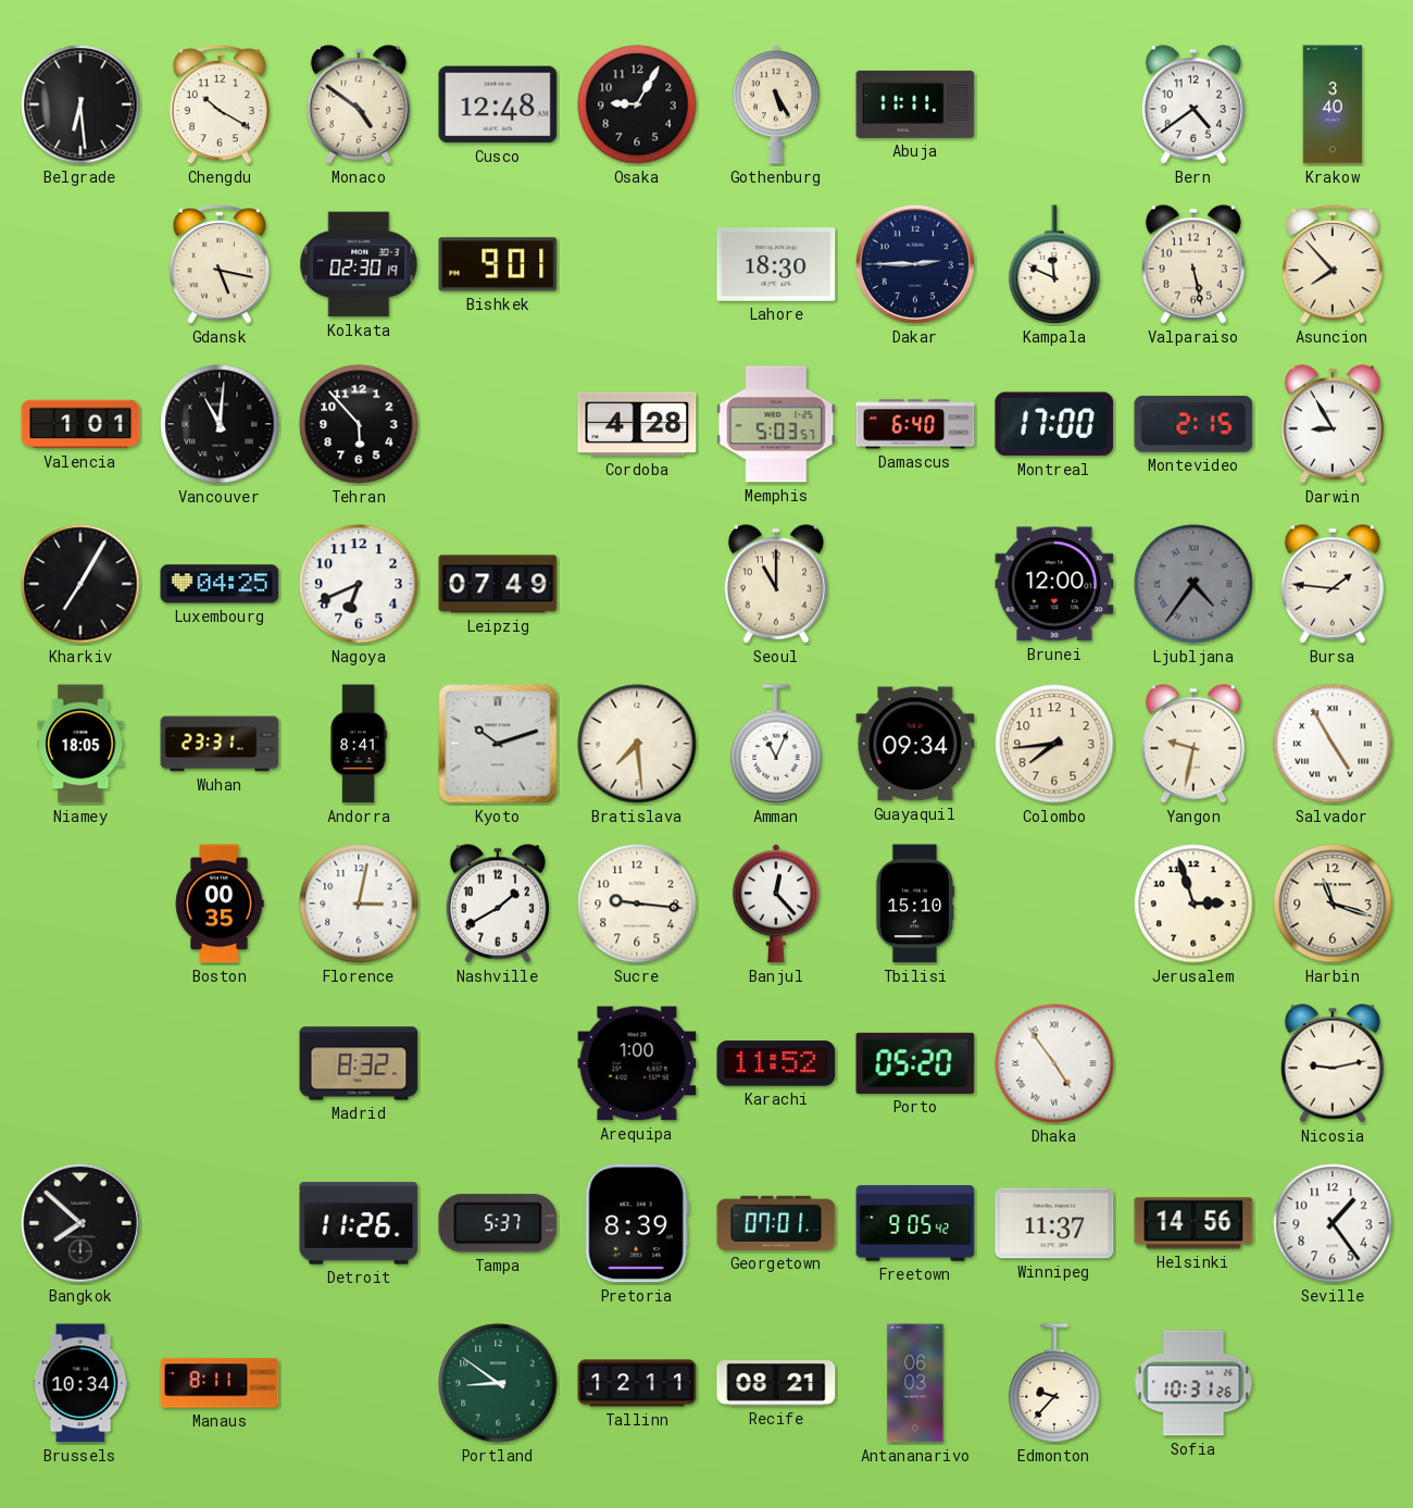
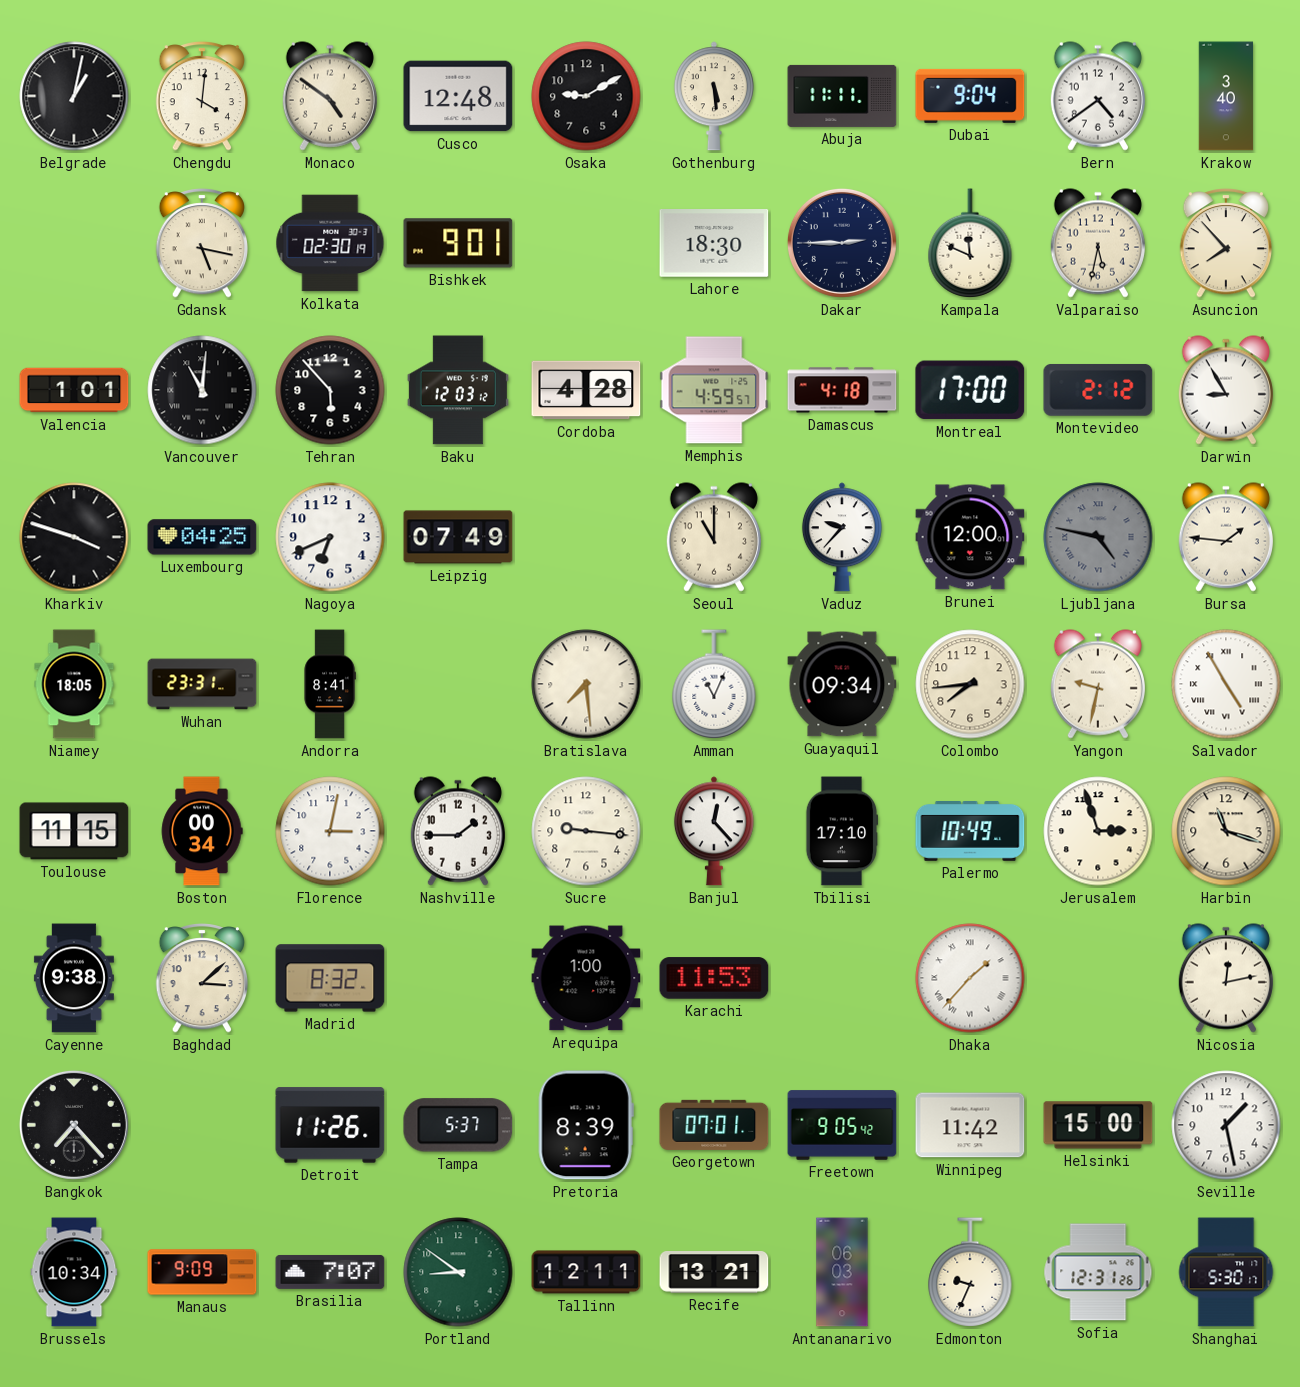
Belgrade: 6:29 -> 1:02
Chengdu: 10:20 -> 4:01
Osaka: 9:05 -> 9:10
Gothenburg: 5:25 -> 5:29
Dubai: none -> 9:04
Valparaiso: 5:28 -> 5:32
Baku: none -> 12:03
Memphis: 5:03 -> 4:59
Damascus: 6:40 -> 4:18
Montevideo: 2:15 -> 2:12
Kharkiv: 7:05 -> 3:48
Vaduz: none -> 9:37
Ljubljana: 4:36 -> 4:47
Kyoto: 10:12 -> none
Toulouse: none -> 11:15
Boston: 00:35 -> 00:34
Nashville: 1:40 -> 1:45
Tbilisi: 15:10 -> 17:10
Palermo: none -> 10:49
Cayenne: none -> 9:38
Baghdad: none -> 3:08
Karachi: 11:52 -> 11:53
Porto: 05:20 -> none
Dhaka: 4:54 -> 1:37
Nicosia: 9:13 -> 12:13
Bangkok: 7:52 -> 7:23
Winnipeg: 11:37 -> 11:42
Helsinki: 14:56 -> 15:00
Seville: 1:24 -> 1:28
Manaus: 8:11 -> 9:09
Brasilia: none -> 7:07
Recife: 08:21 -> 13:21
Edmonton: 9:37 -> 9:34
Sofia: 10:31 -> 12:31
Shanghai: none -> 5:30
